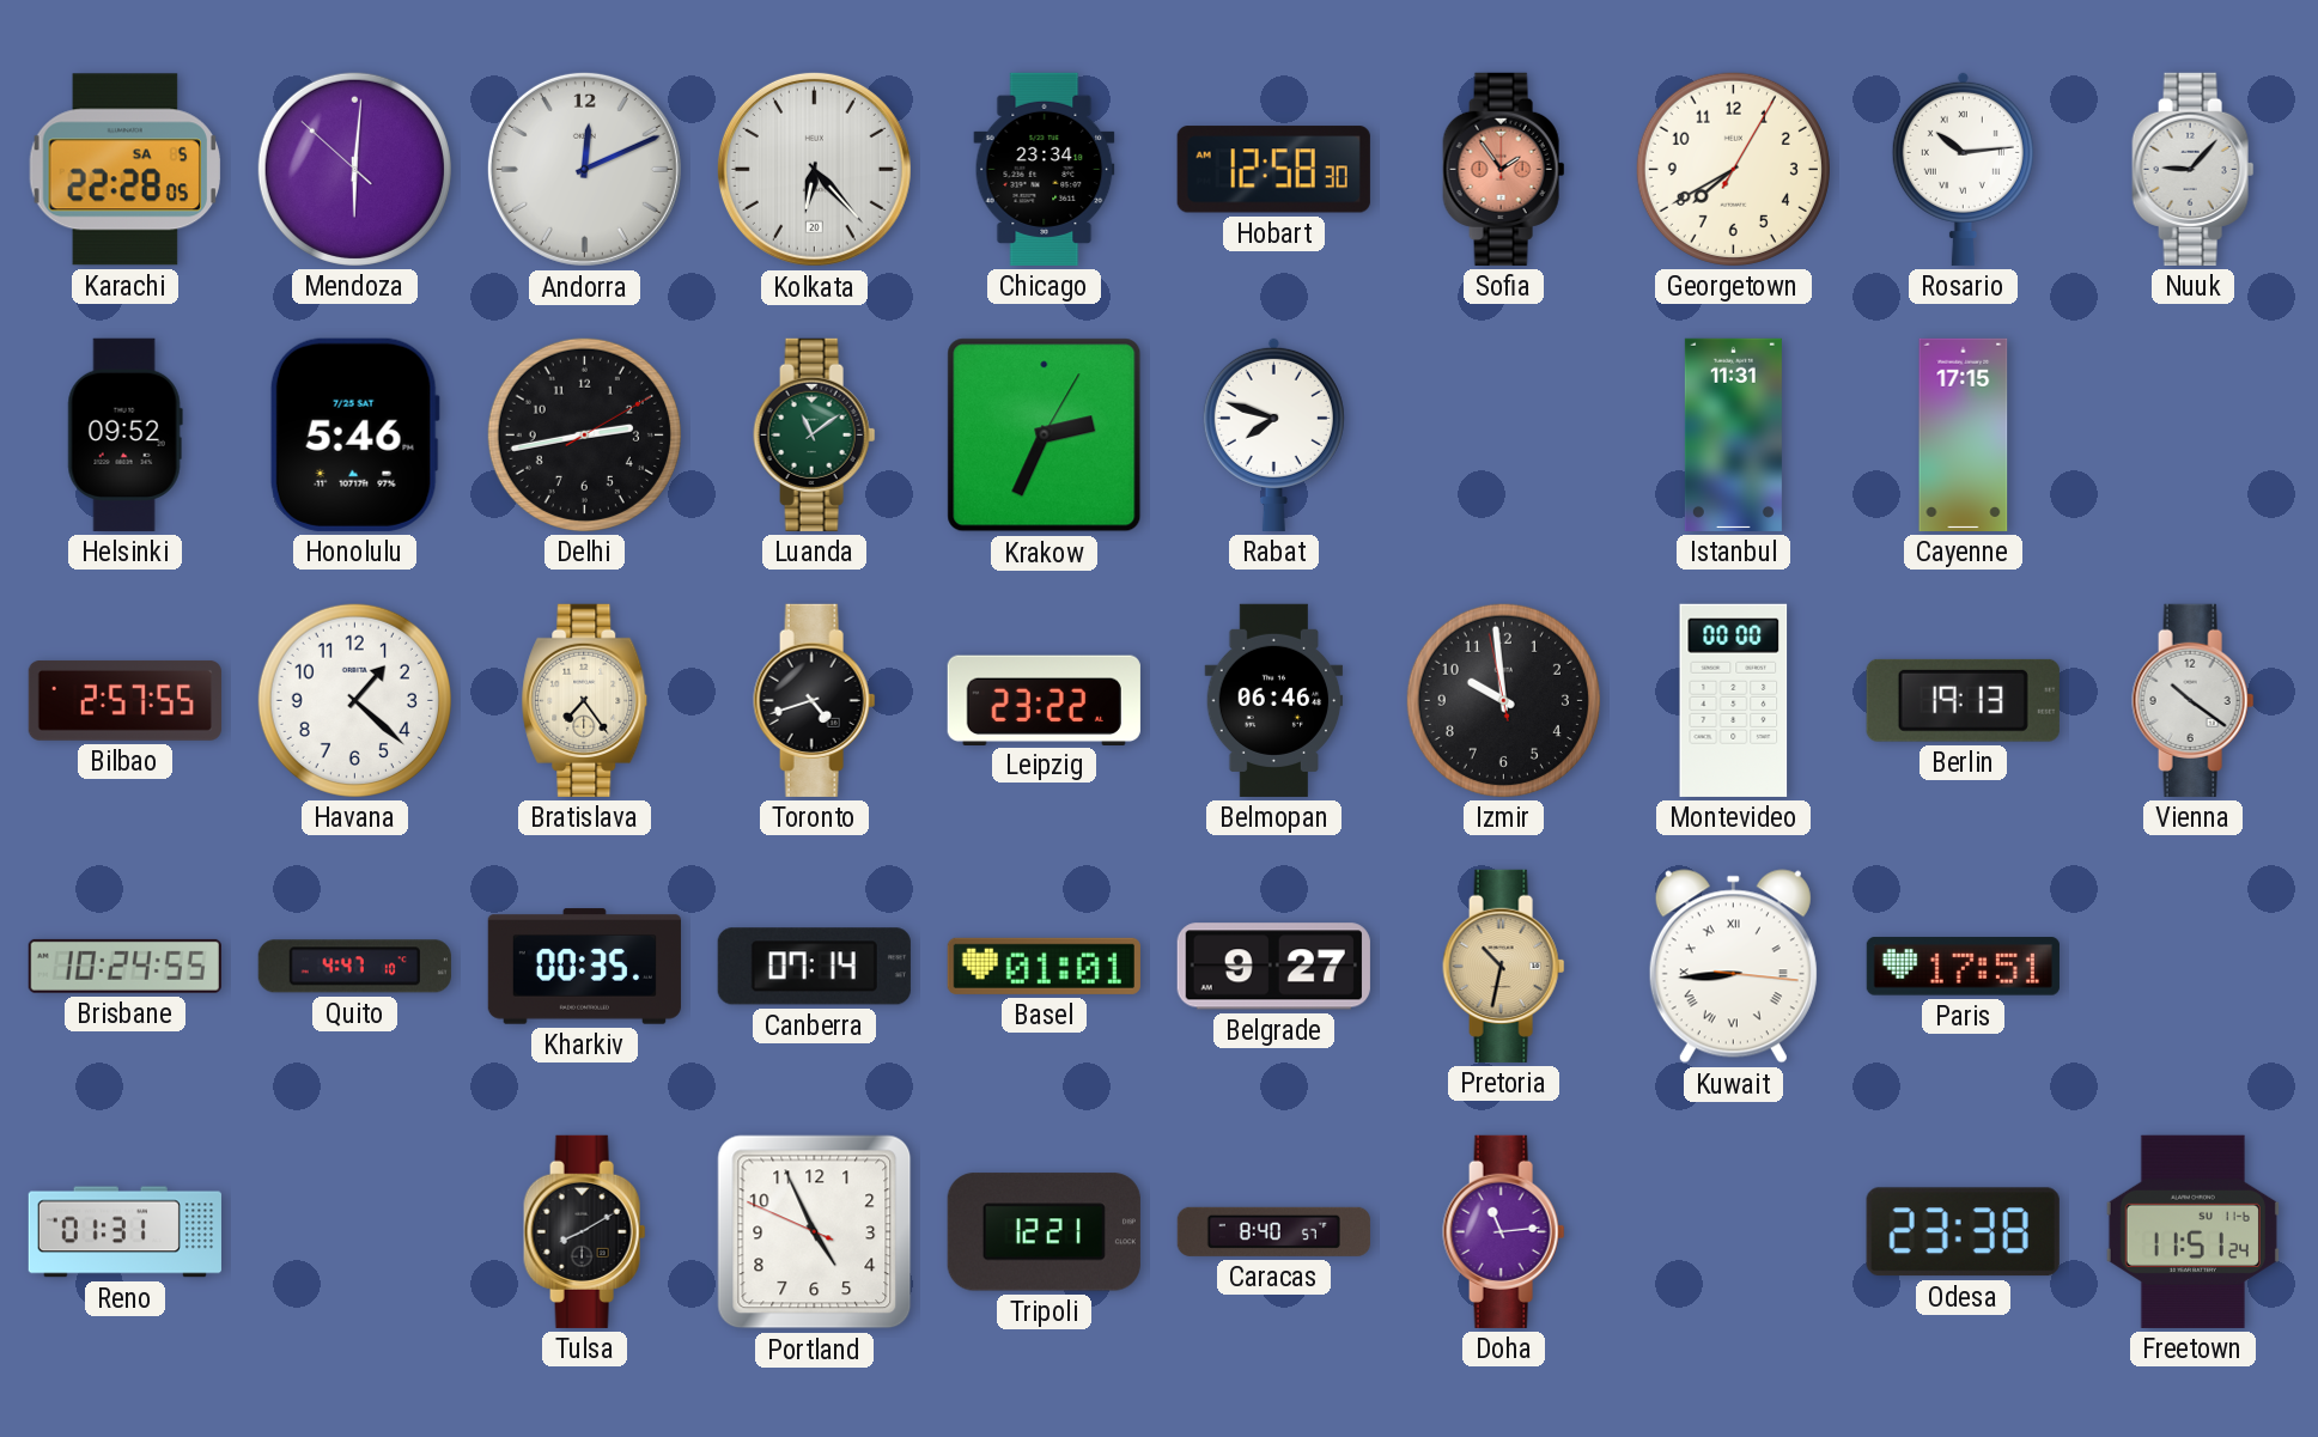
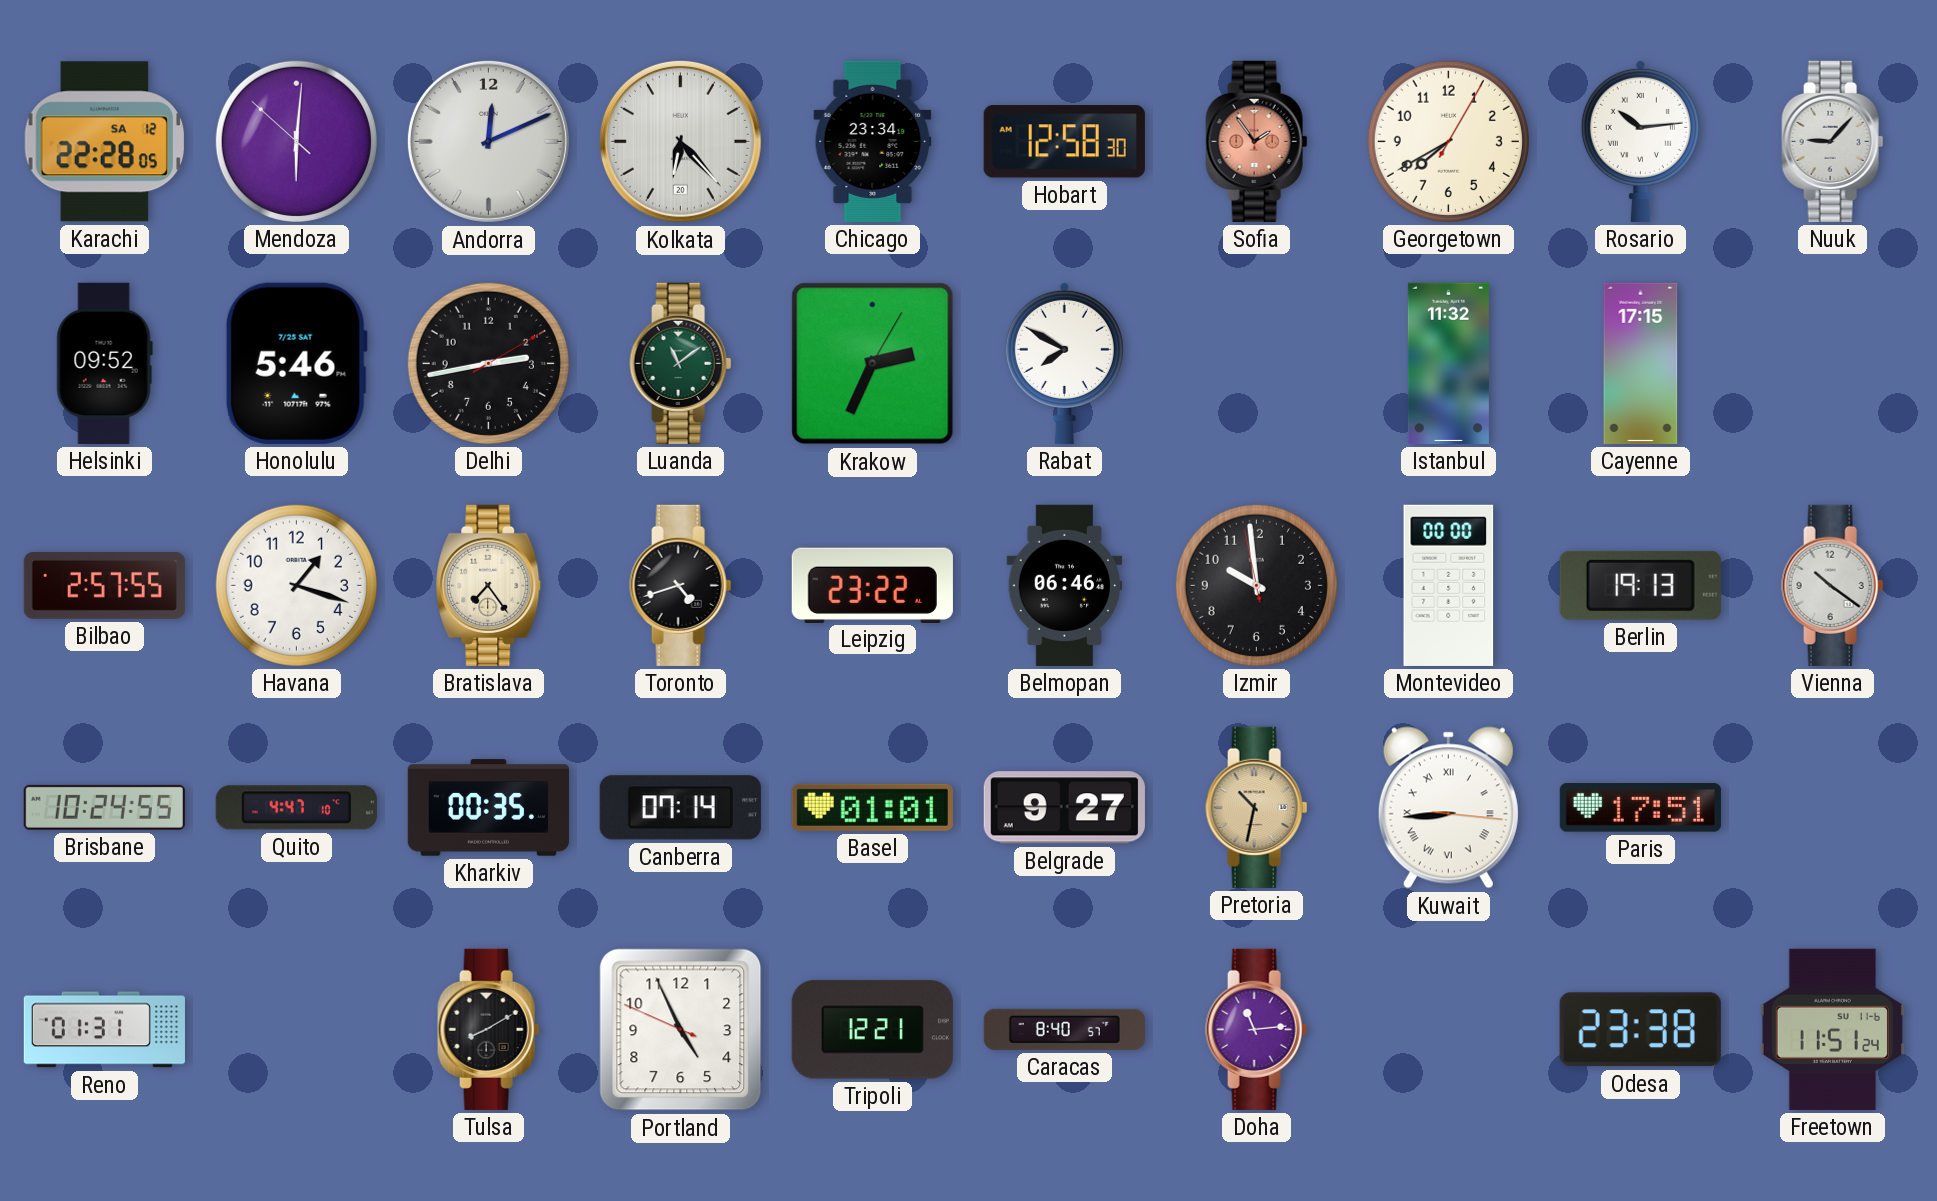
Karachi date: SA 5 -> SA 12
Rabat: 7:48 -> 7:50
Istanbul: 11:31 -> 11:32
Havana: 1:22 -> 1:18
